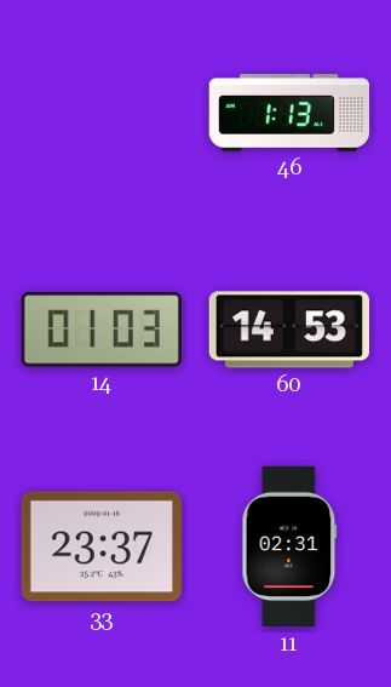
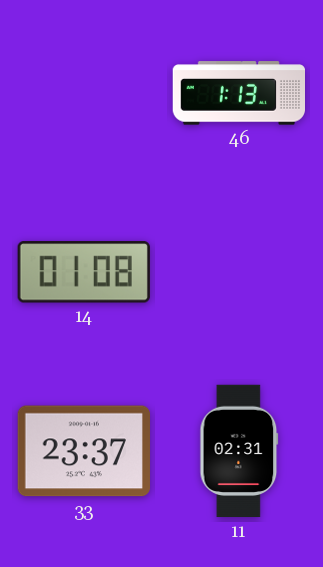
14: 01:03 -> 01:08
60: 14:53 -> none
